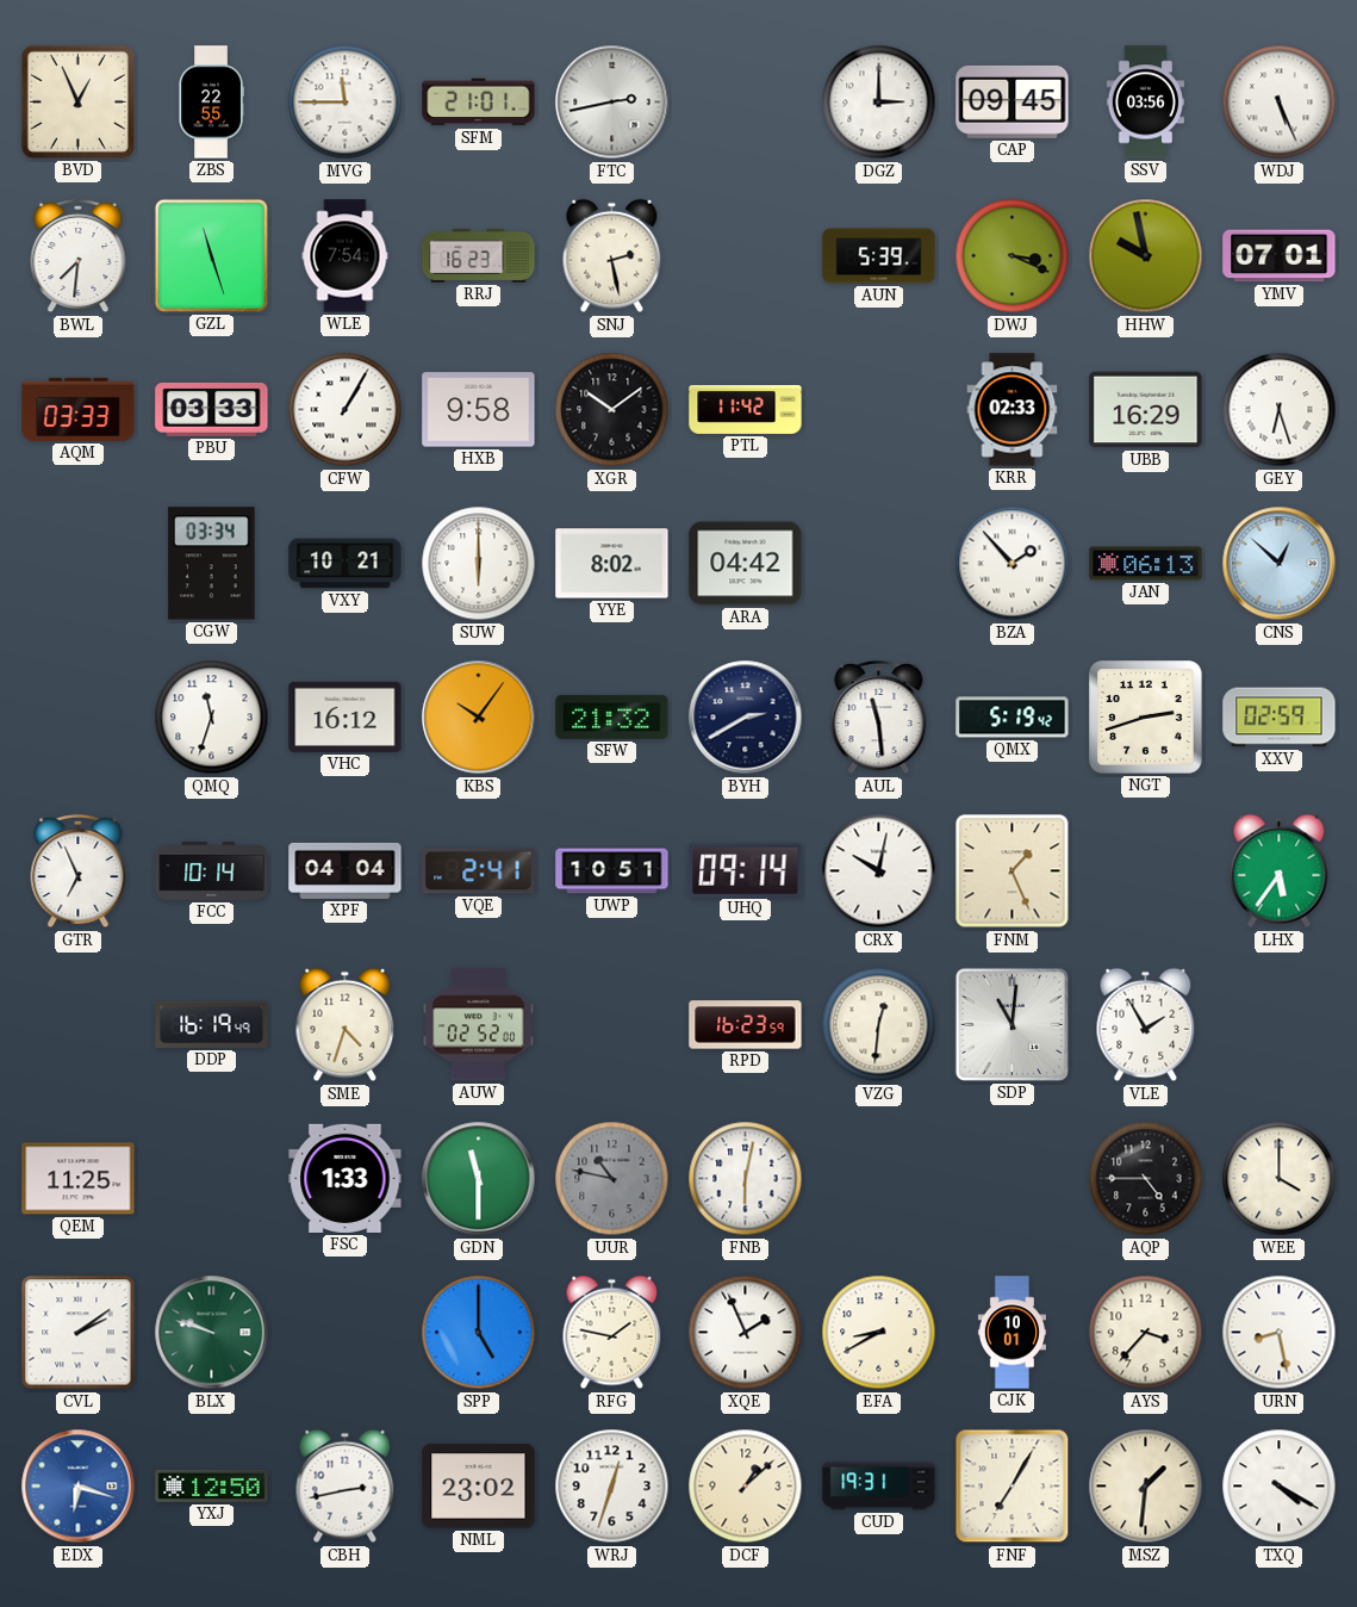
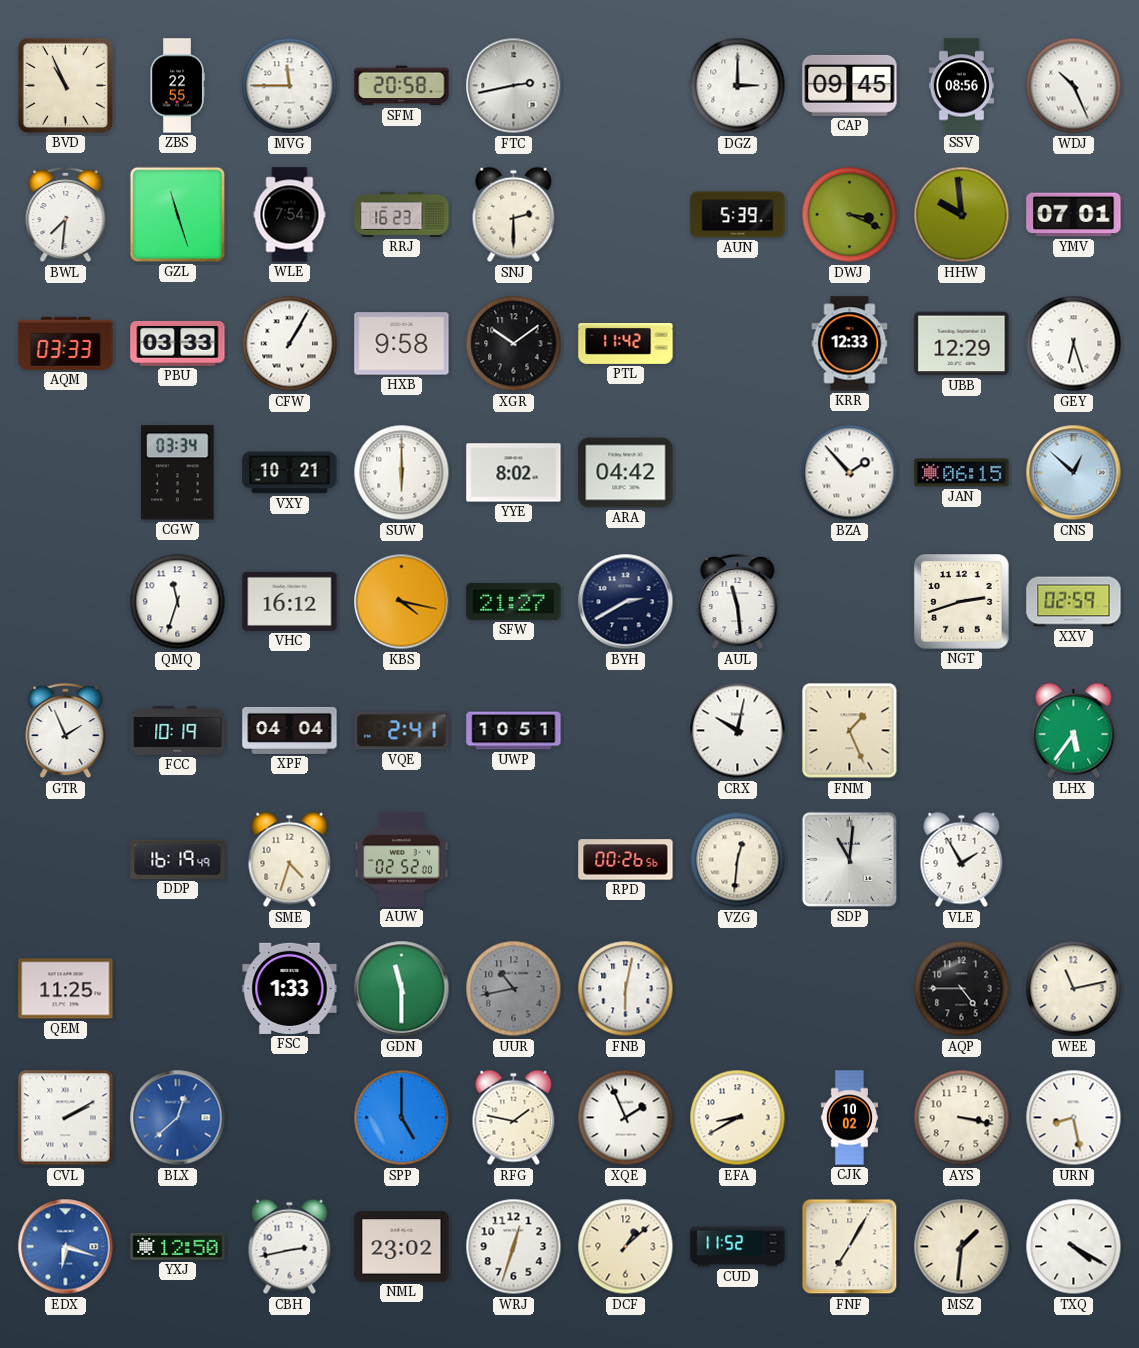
BVD: 12:56 -> 10:56
SFM: 21:01 -> 20:58
SSV: 03:56 -> 08:56
WDJ: 5:26 -> 10:26
SNJ: 2:28 -> 2:30
HHW: 9:58 -> 9:59
KRR: 02:33 -> 12:33
UBB: 16:29 -> 12:29
JAN: 06:13 -> 06:15
KBS: 10:06 -> 4:17
SFW: 21:32 -> 21:27
QMX: 5:19 -> none
GTR: 6:56 -> 1:56
FCC: 10:14 -> 10:19
UHQ: 09:14 -> none
RPD: 16:23 -> 00:26
UUR: 10:47 -> 10:43
WEE: 4:00 -> 11:13
CVL: 2:09 -> 2:10
BLX: 9:48 -> 12:38
BLX dial: green -> blue
CJK: 10:01 -> 10:02
AYS: 3:37 -> 3:17
CUD: 19:31 -> 11:52
